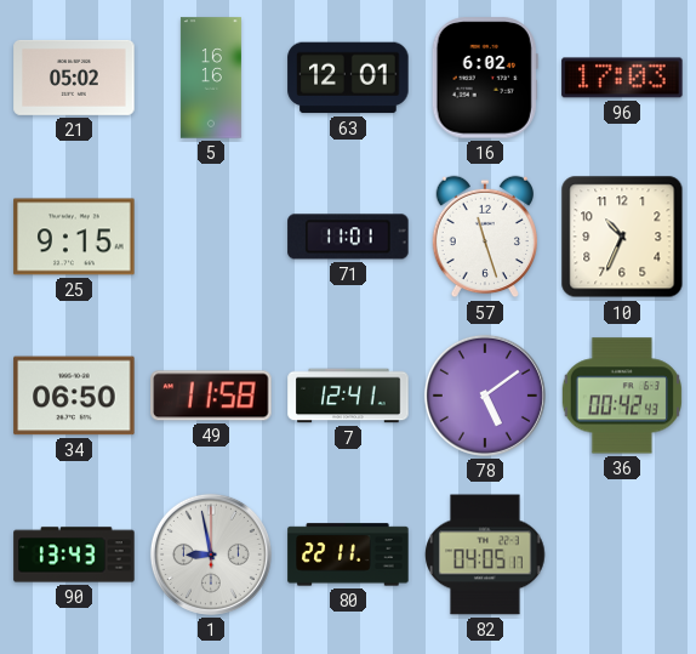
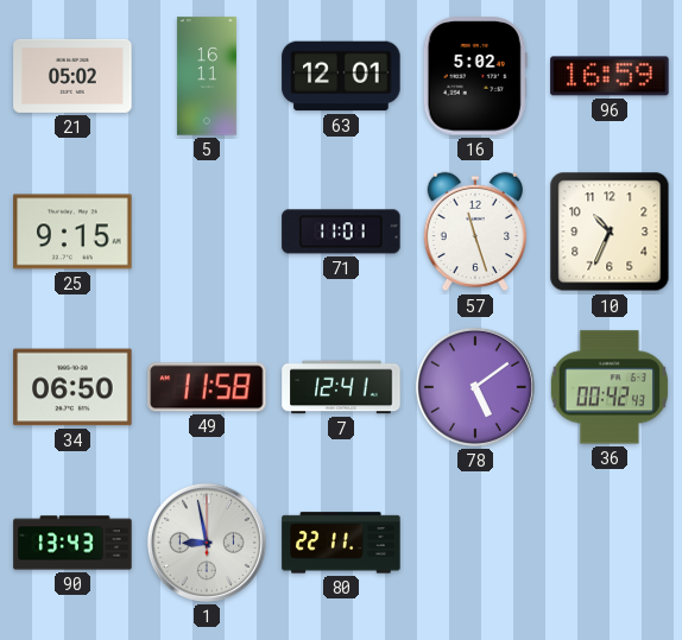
5: 16:16 -> 16:11
16: 6:02 -> 5:02
96: 17:03 -> 16:59
82: 04:05 -> none
